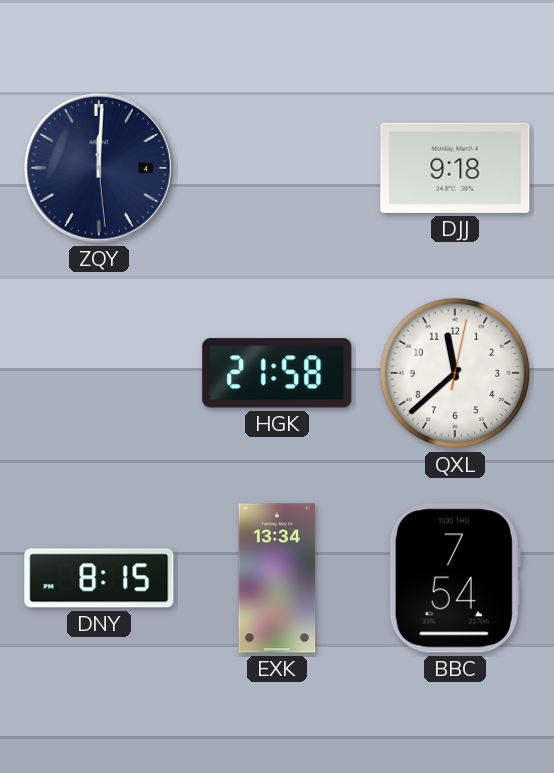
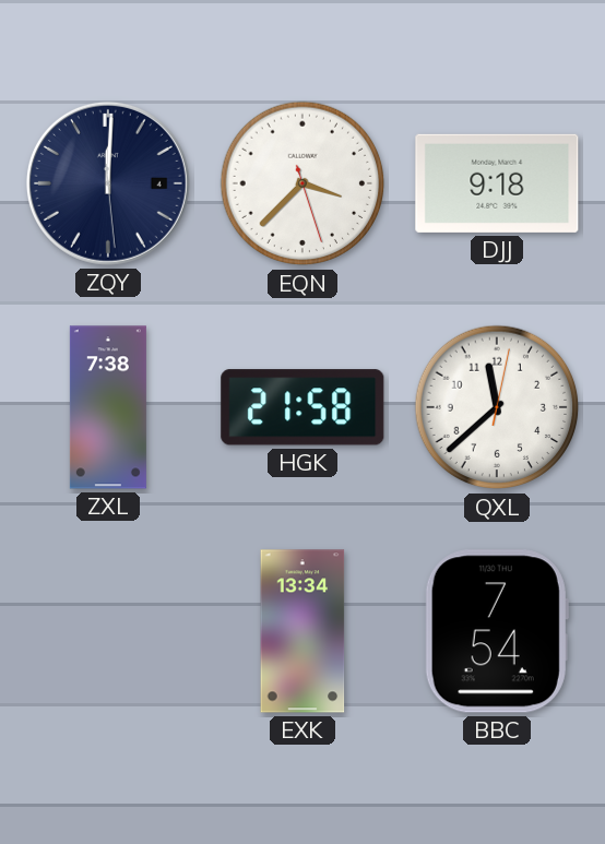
EQN: none -> 3:37
ZXL: none -> 7:38
DNY: 8:15 -> none
